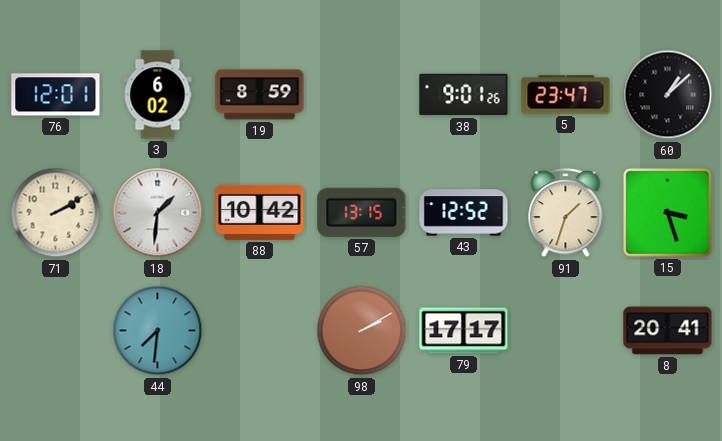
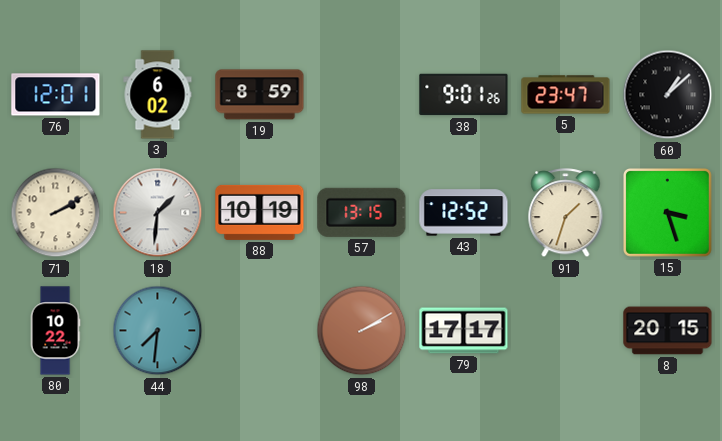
88: 10:42 -> 10:19
80: none -> 10:22
8: 20:41 -> 20:15
